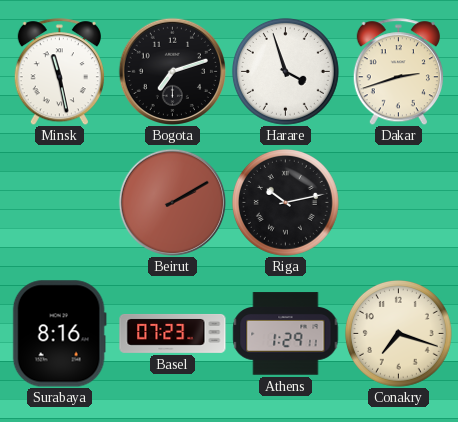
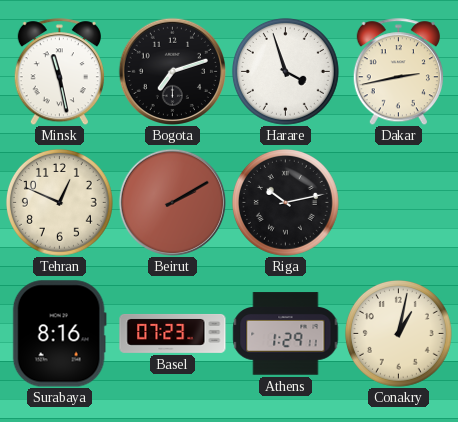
Dakar: 2:42 -> 2:43
Tehran: none -> 12:49
Conakry: 7:18 -> 1:02
